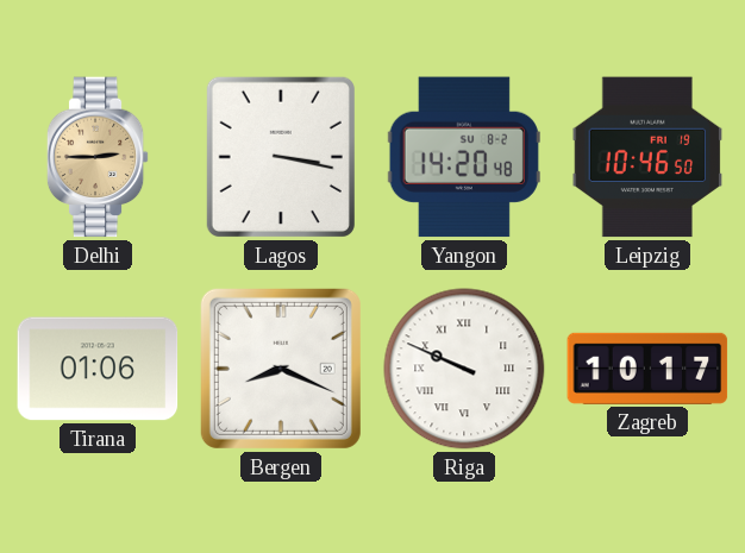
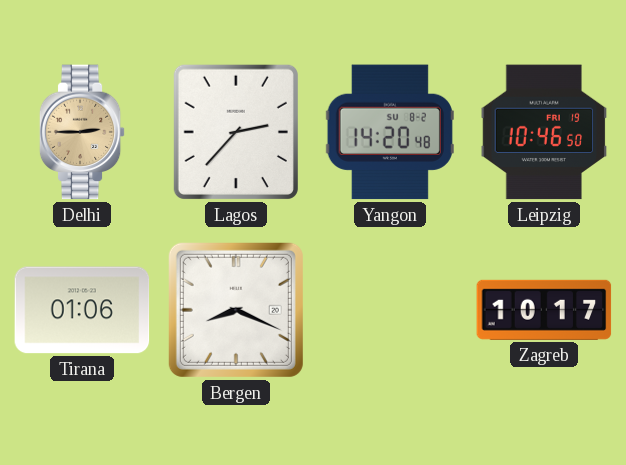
Lagos: 3:17 -> 2:37
Riga: 9:49 -> none
